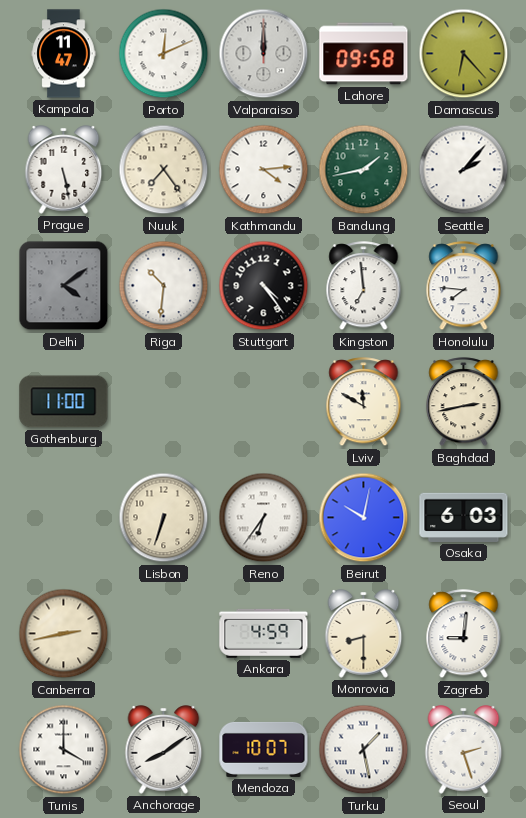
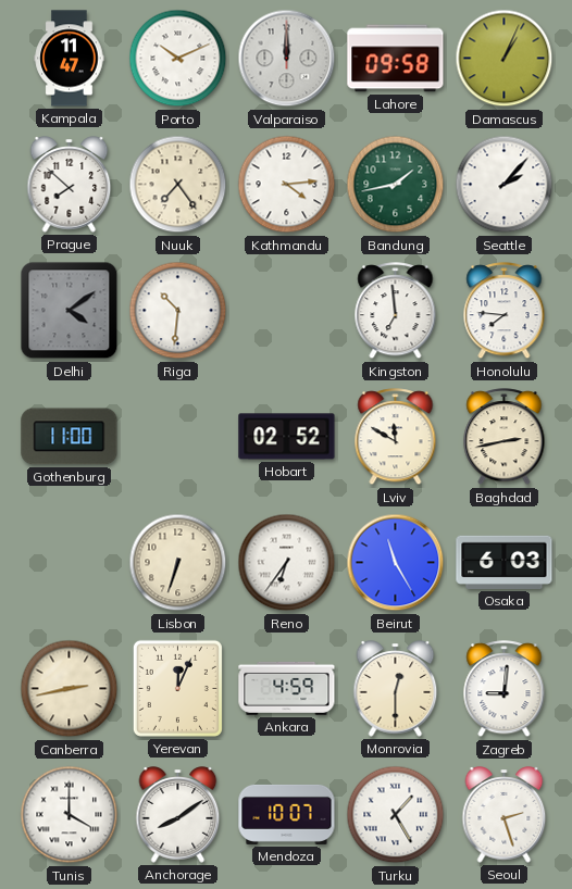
Porto: 12:11 -> 10:11
Damascus: 6:23 -> 1:04
Prague: 5:28 -> 7:52
Stuttgart: 4:24 -> none
Hobart: none -> 02:52
Beirut: 10:02 -> 11:25
Yerevan: none -> 12:04
Monrovia: 8:30 -> 12:30
Turku: 1:28 -> 1:25
